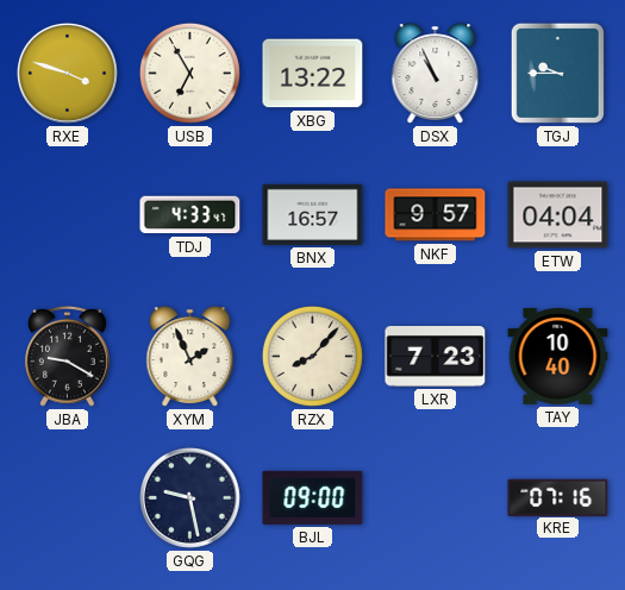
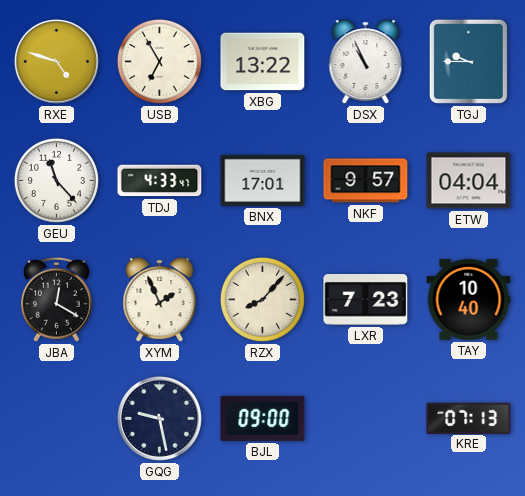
RXE: 3:48 -> 4:48
GEU: none -> 11:23
BNX: 16:57 -> 17:01
JBA: 9:20 -> 12:20
KRE: 07:16 -> 07:13
